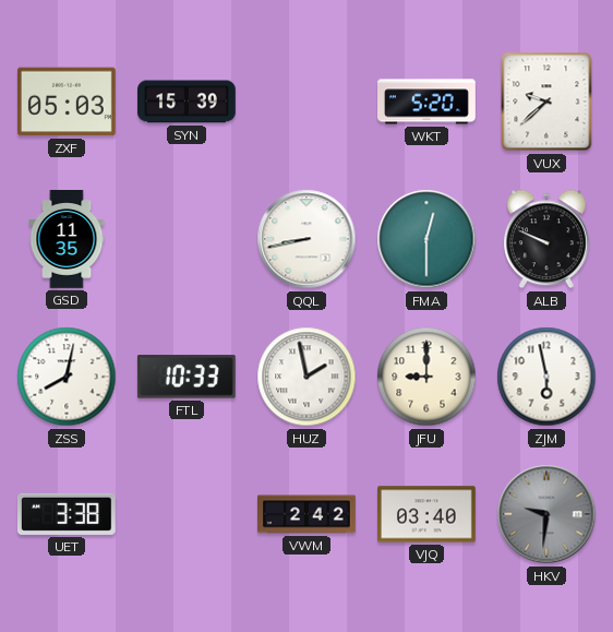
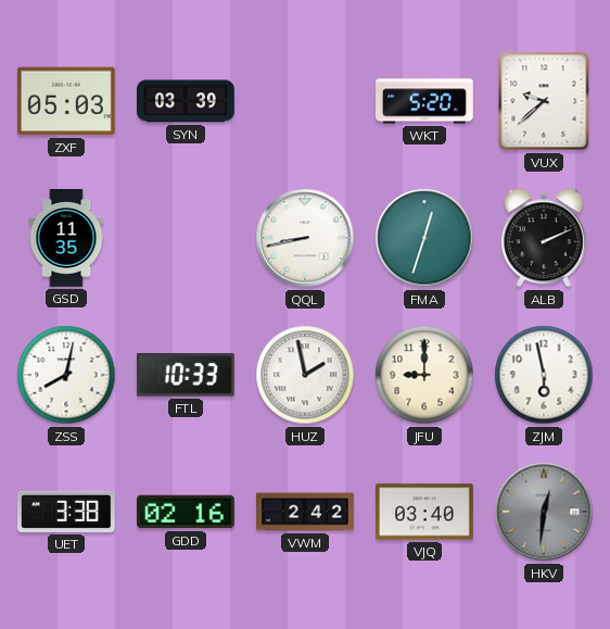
SYN: 15:39 -> 03:39
FMA: 12:30 -> 12:33
ALB: 9:49 -> 2:11
GDD: none -> 02:16
HKV: 9:31 -> 12:31
